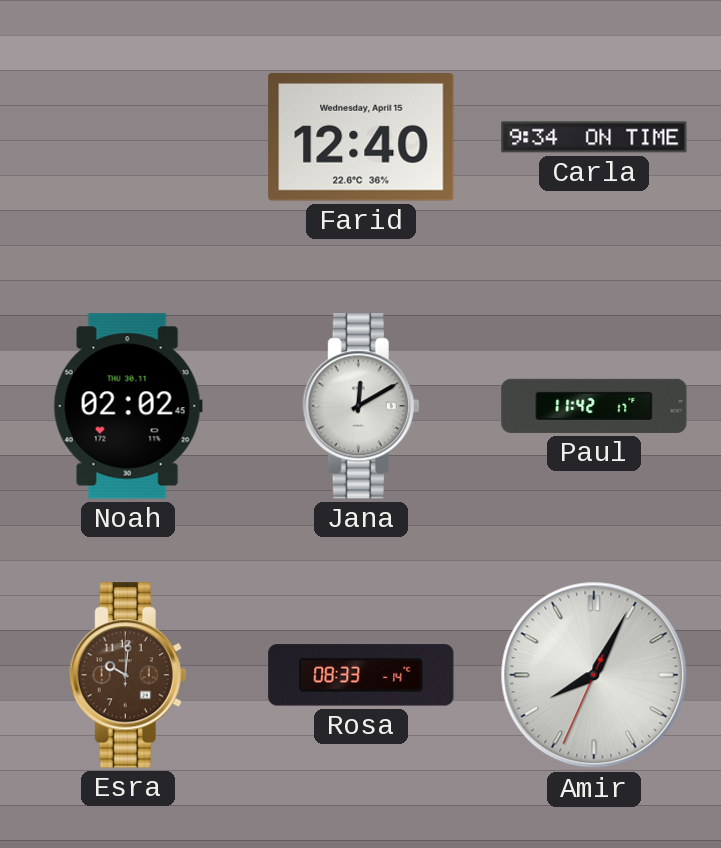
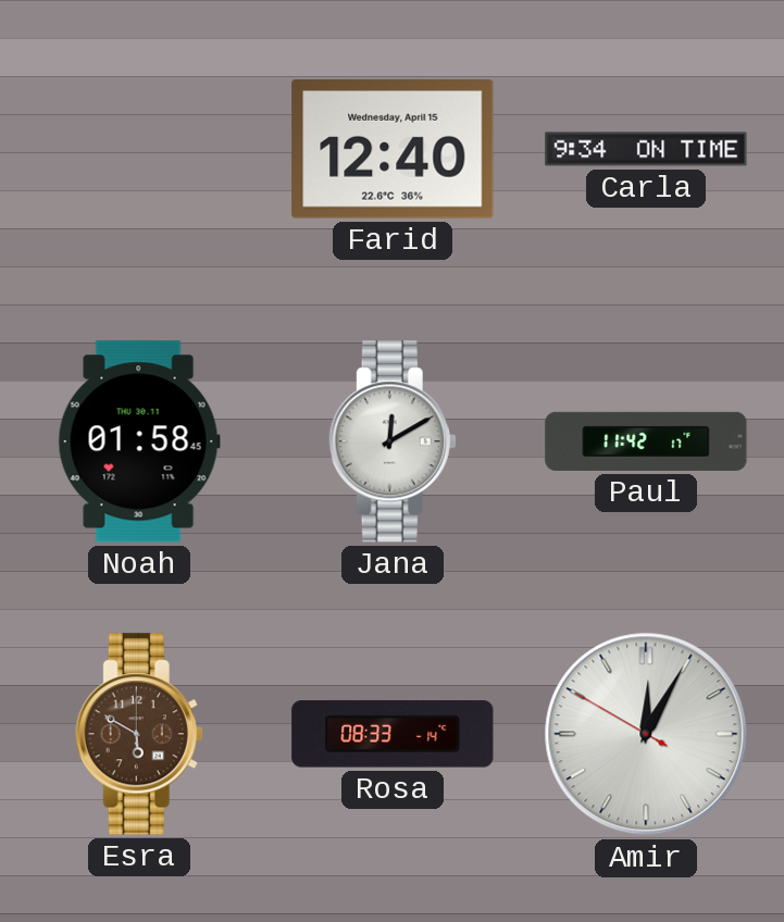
Noah: 02:02 -> 01:58
Esra: 10:01 -> 5:50
Amir: 8:04 -> 12:04
